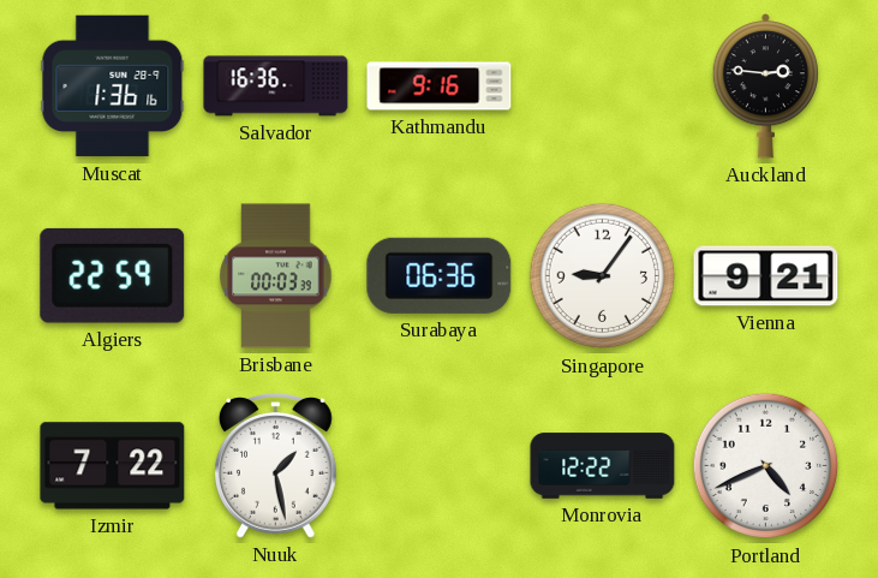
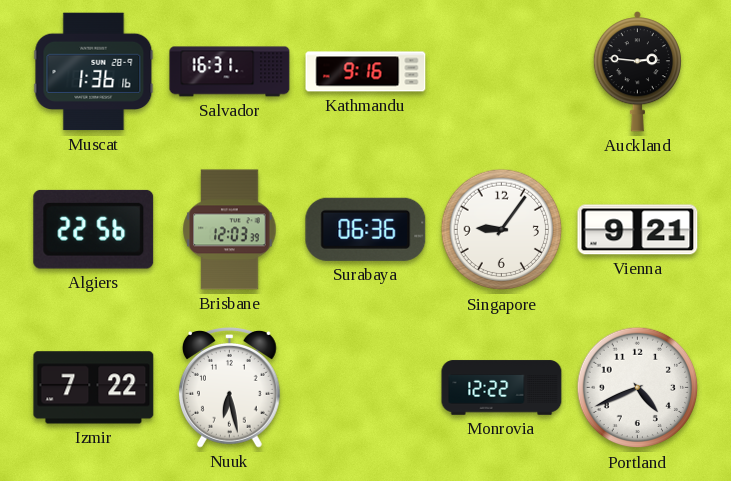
Salvador: 16:36 -> 16:31
Algiers: 22:59 -> 22:56
Brisbane: 00:03 -> 12:03
Nuuk: 1:28 -> 6:28
